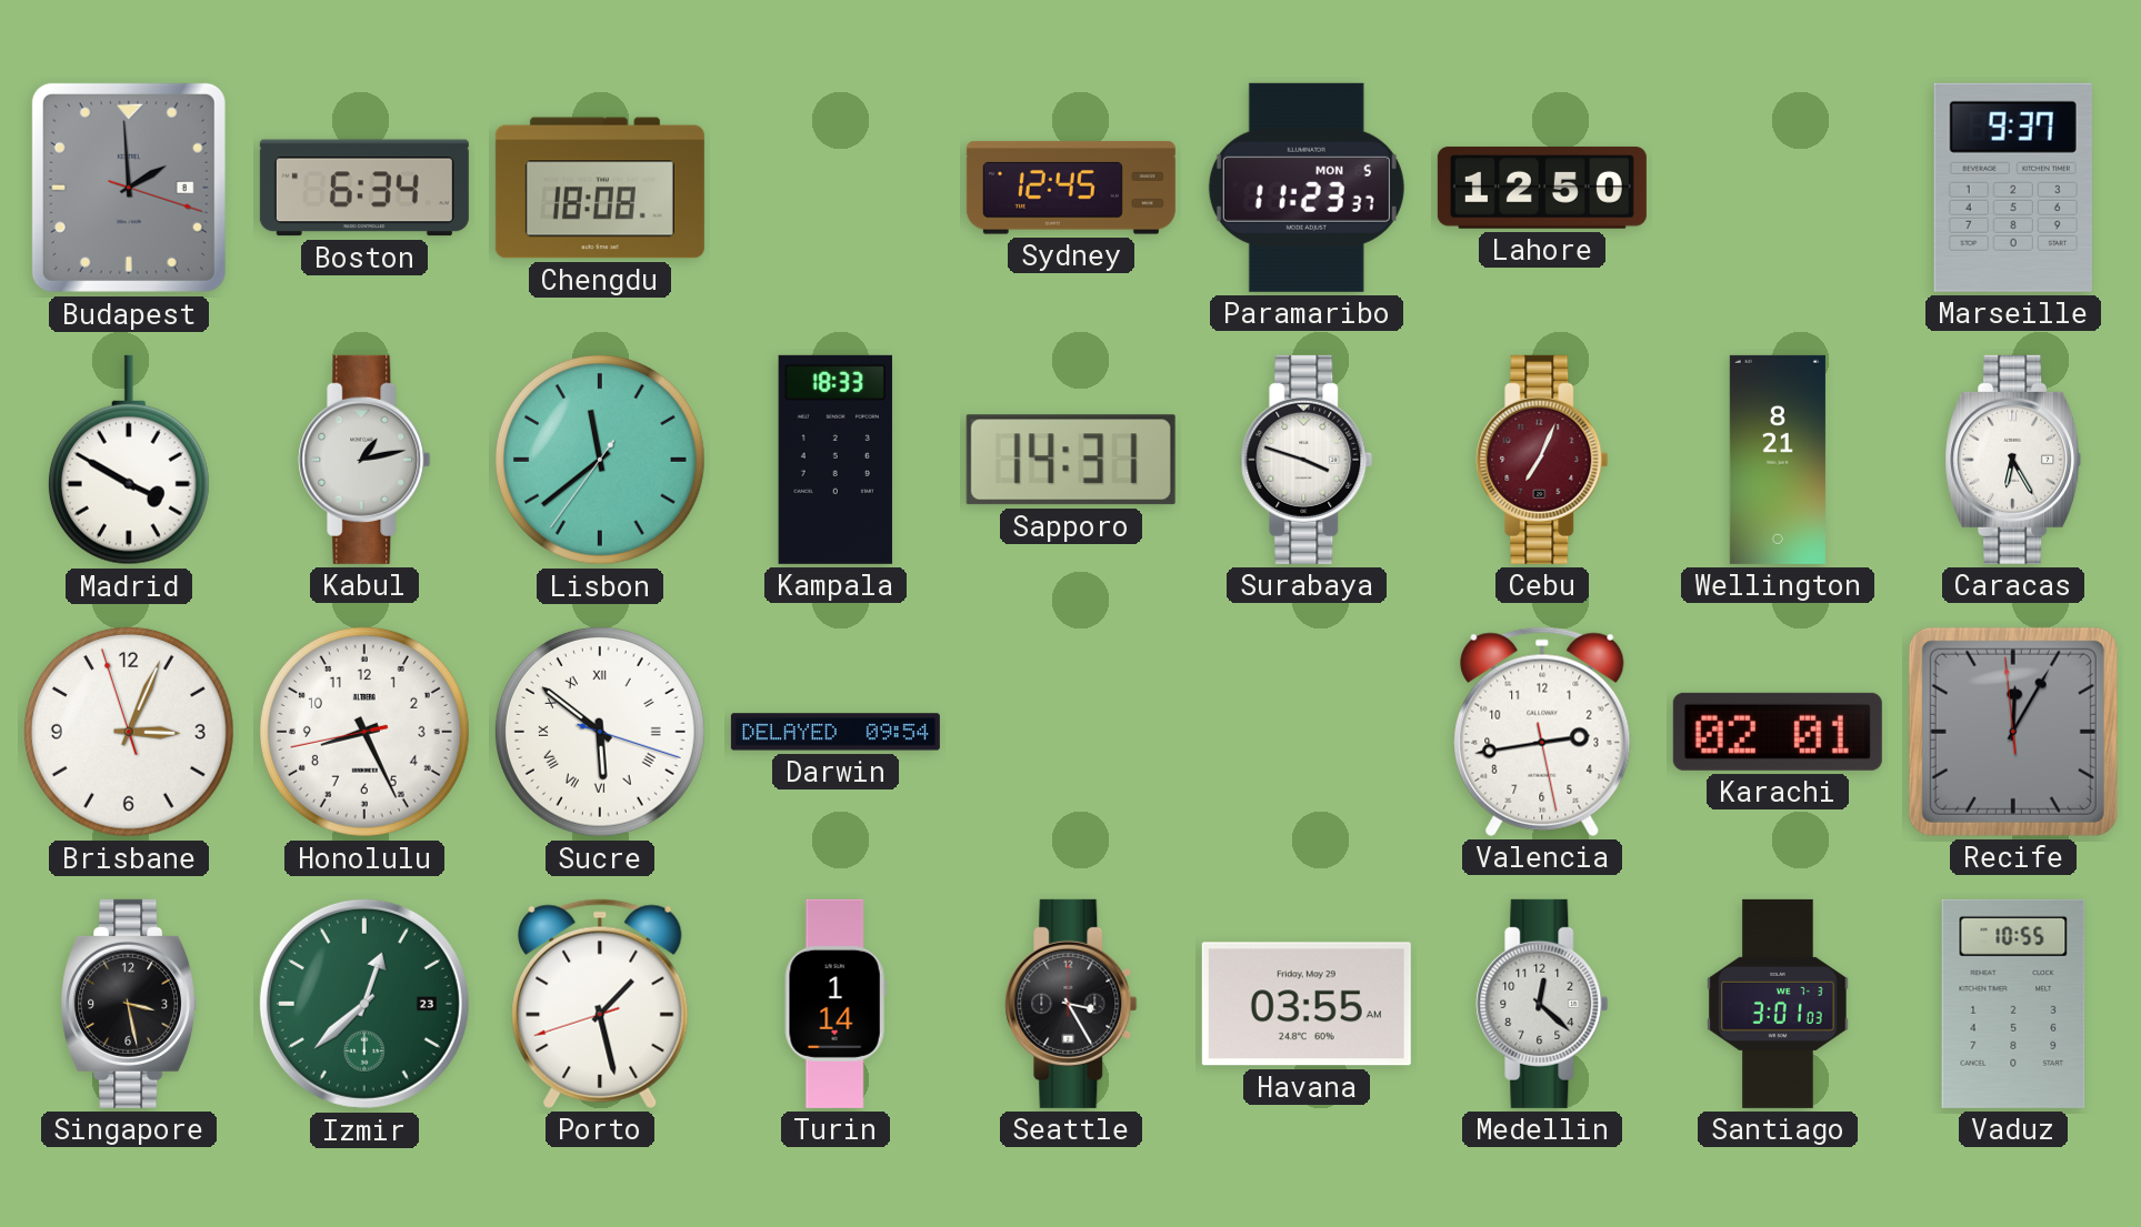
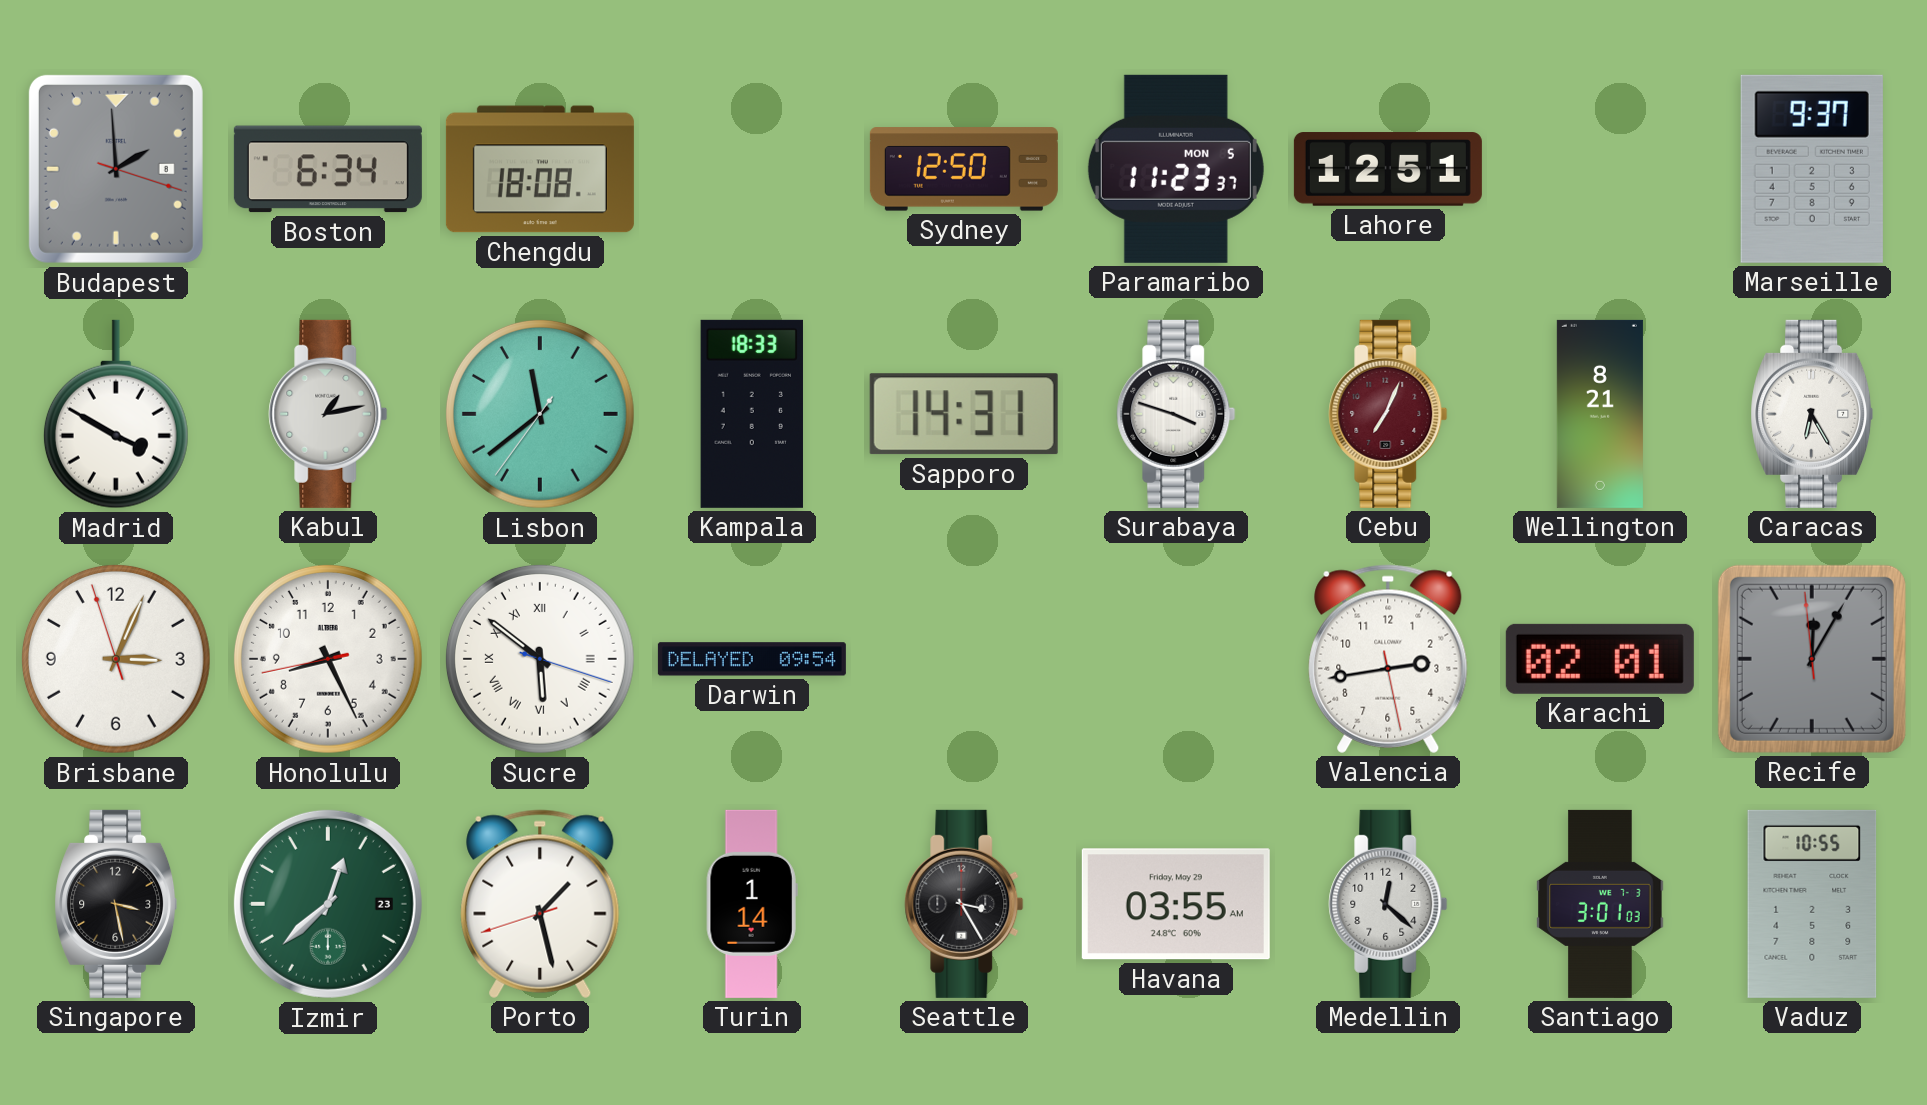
Sydney: 12:45 -> 12:50
Lahore: 12:50 -> 12:51
